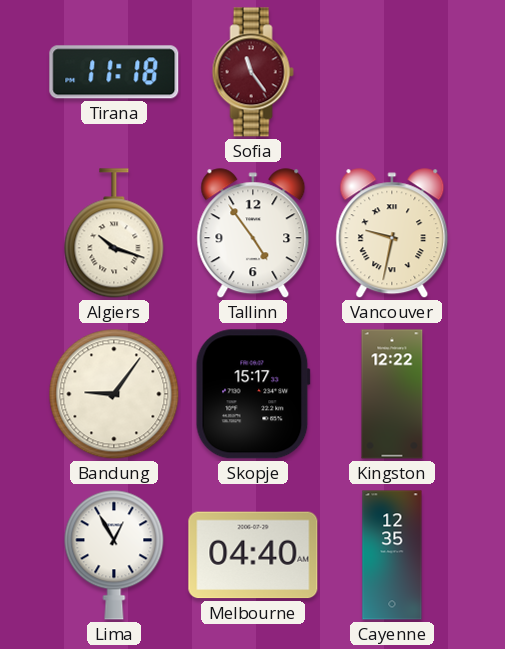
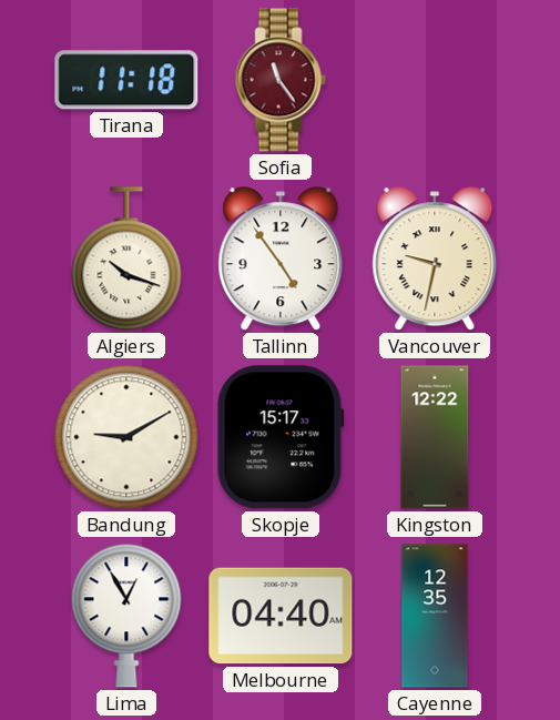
Bandung: 9:06 -> 9:10
